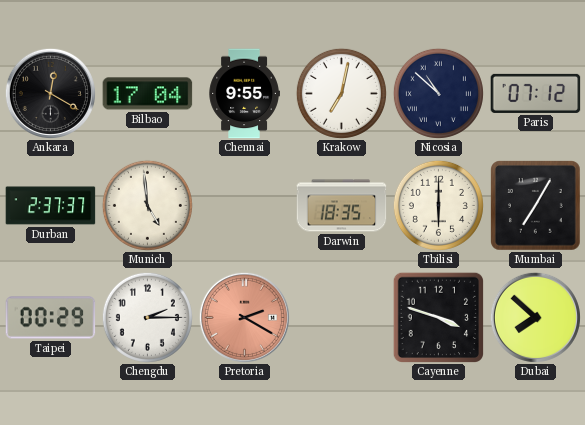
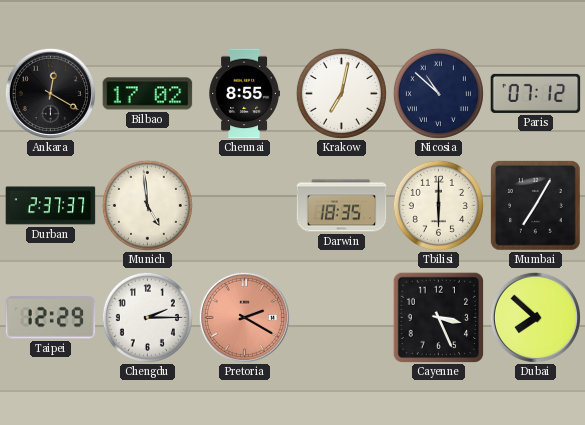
Bilbao: 17:04 -> 17:02
Chennai: 9:55 -> 8:55
Taipei: 00:29 -> 12:29
Cayenne: 3:48 -> 3:26
